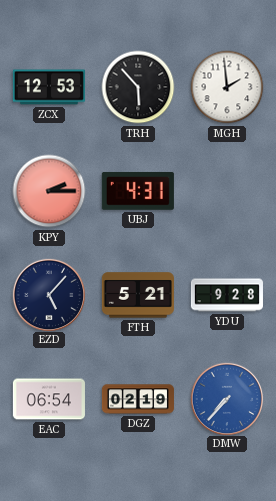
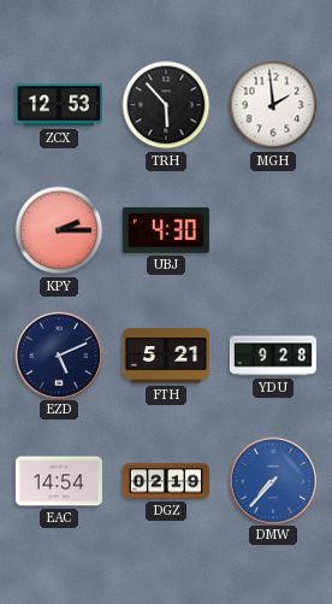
UBJ: 4:31 -> 4:30
EZD: 5:07 -> 5:11
EAC: 06:54 -> 14:54
